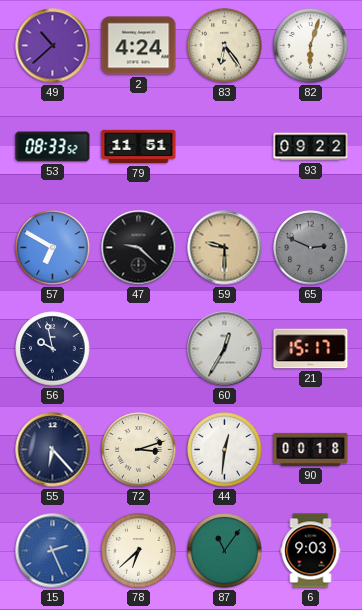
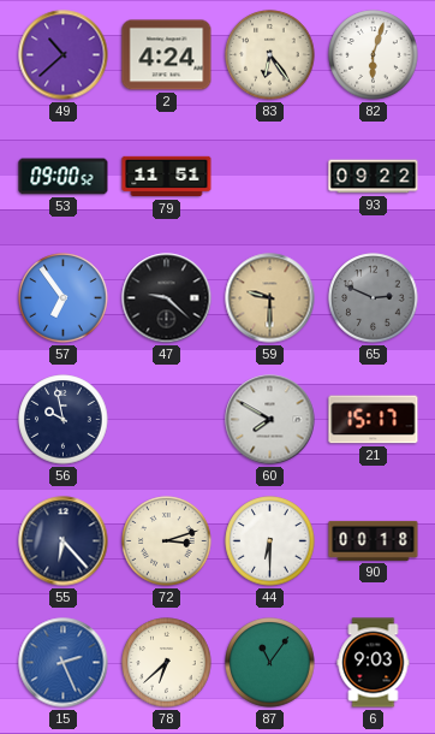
53: 08:33 -> 09:00
57: 6:50 -> 6:54
60: 12:35 -> 7:50
44: 12:31 -> 6:30
